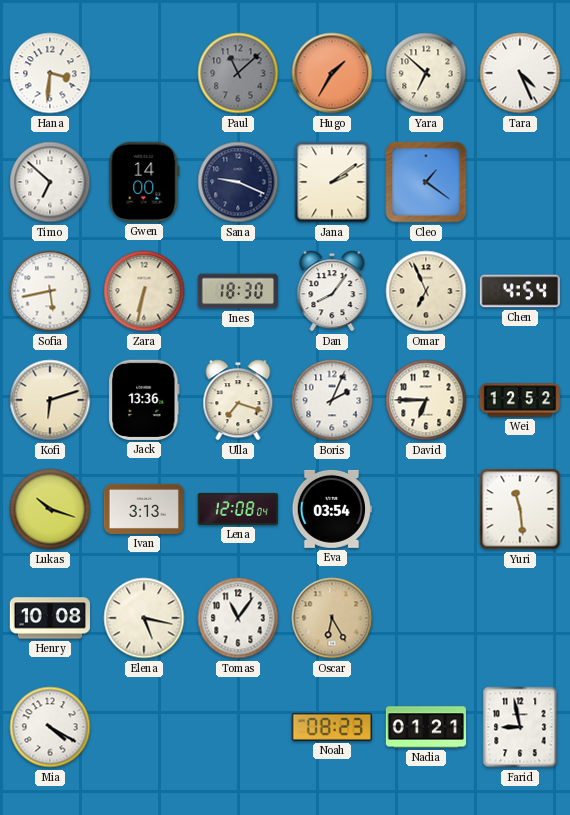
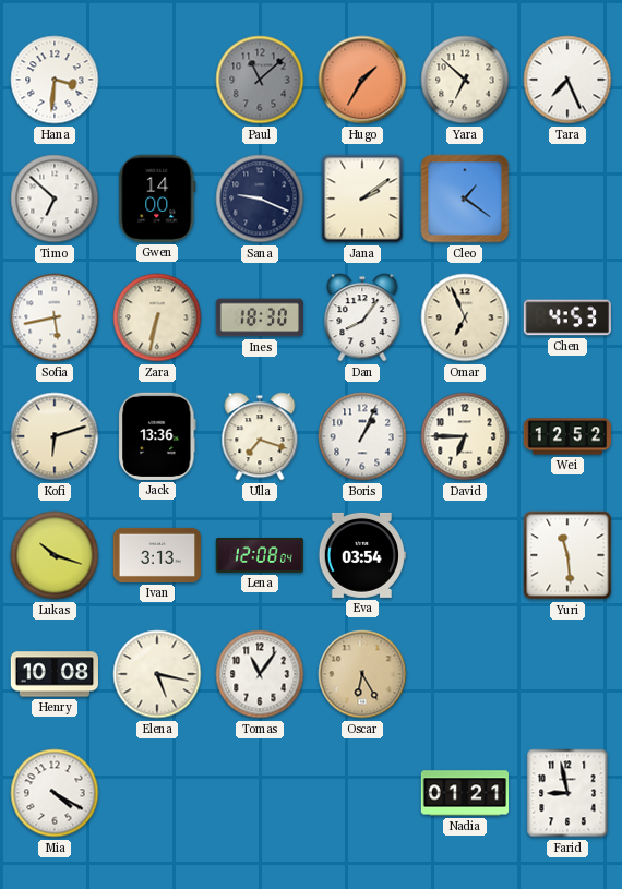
Tara: 4:26 -> 7:26
Chen: 4:54 -> 4:53
Boris: 2:04 -> 1:04
Noah: 08:23 -> none
